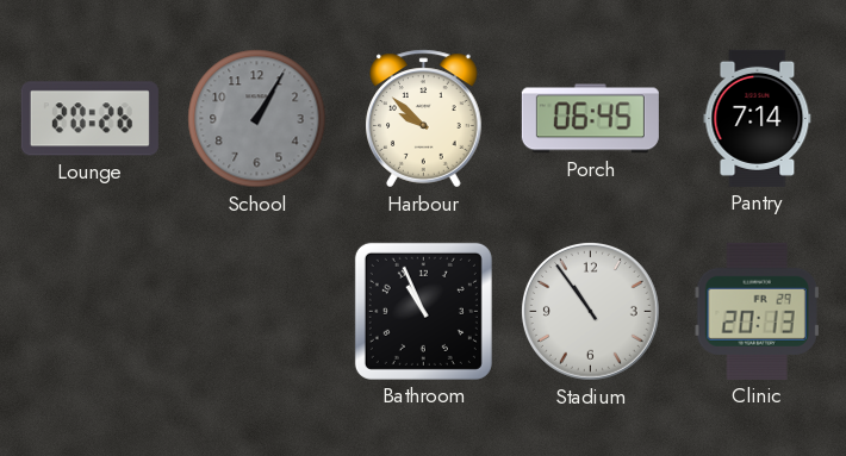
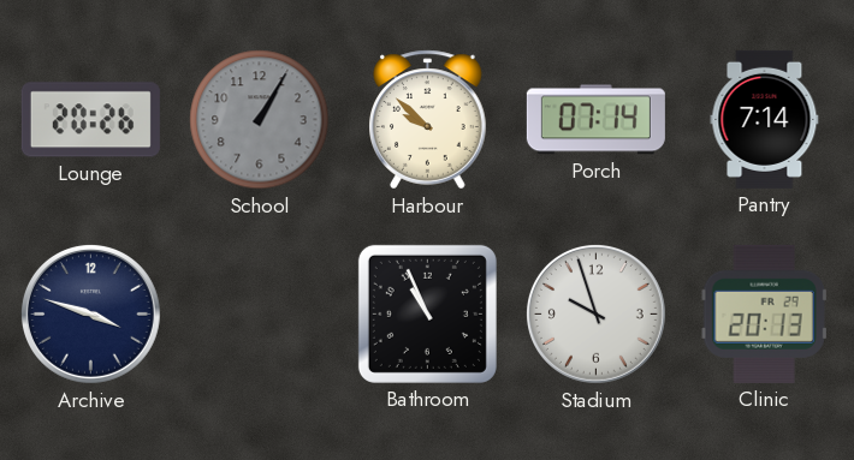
Porch: 06:45 -> 07:14
Archive: none -> 3:48
Stadium: 10:54 -> 9:57
